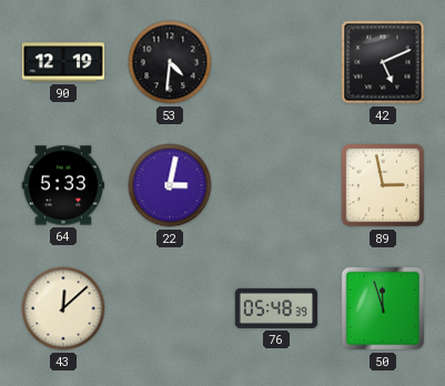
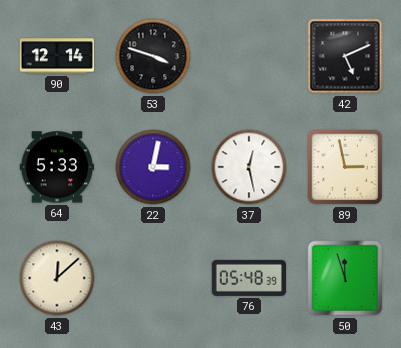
90: 12:19 -> 12:14
53: 4:31 -> 3:48
37: none -> 12:28
